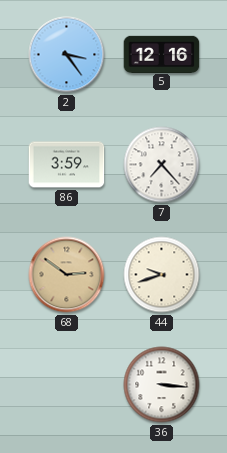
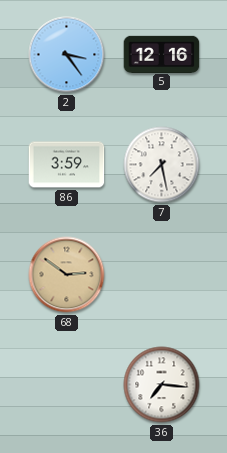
7: 7:23 -> 7:28
44: 9:42 -> none
36: 3:16 -> 7:16
